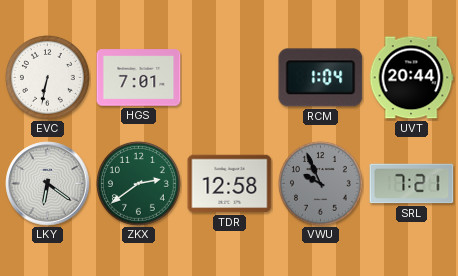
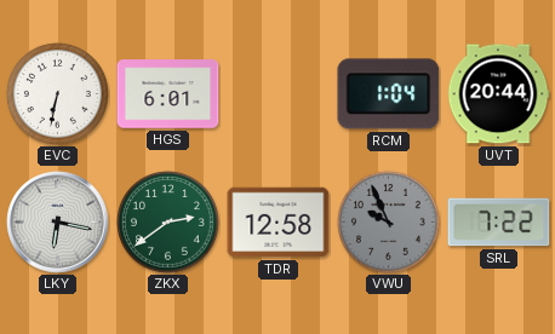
HGS: 7:01 -> 6:01
LKY: 6:21 -> 6:17
SRL: 7:21 -> 7:22
